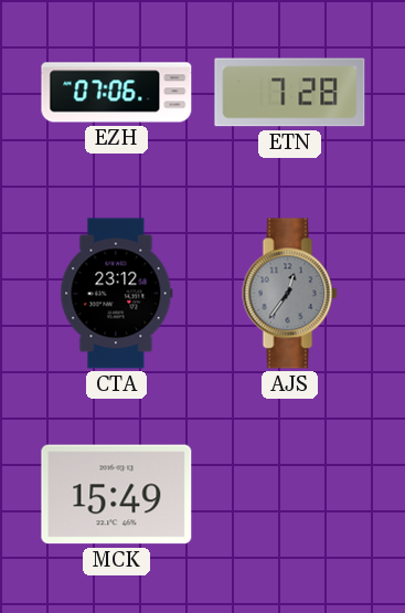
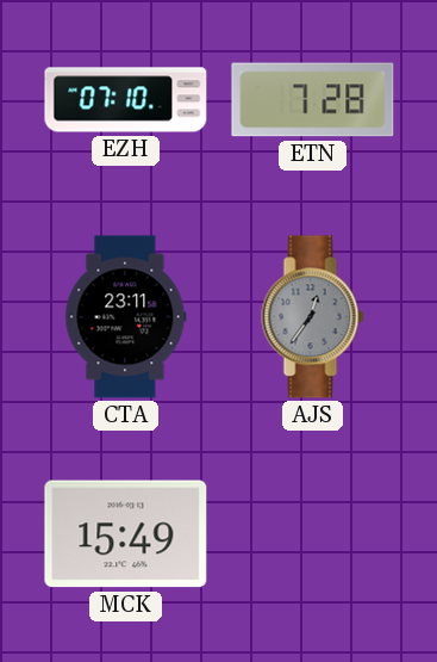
EZH: 07:06 -> 07:10
CTA: 23:12 -> 23:11
